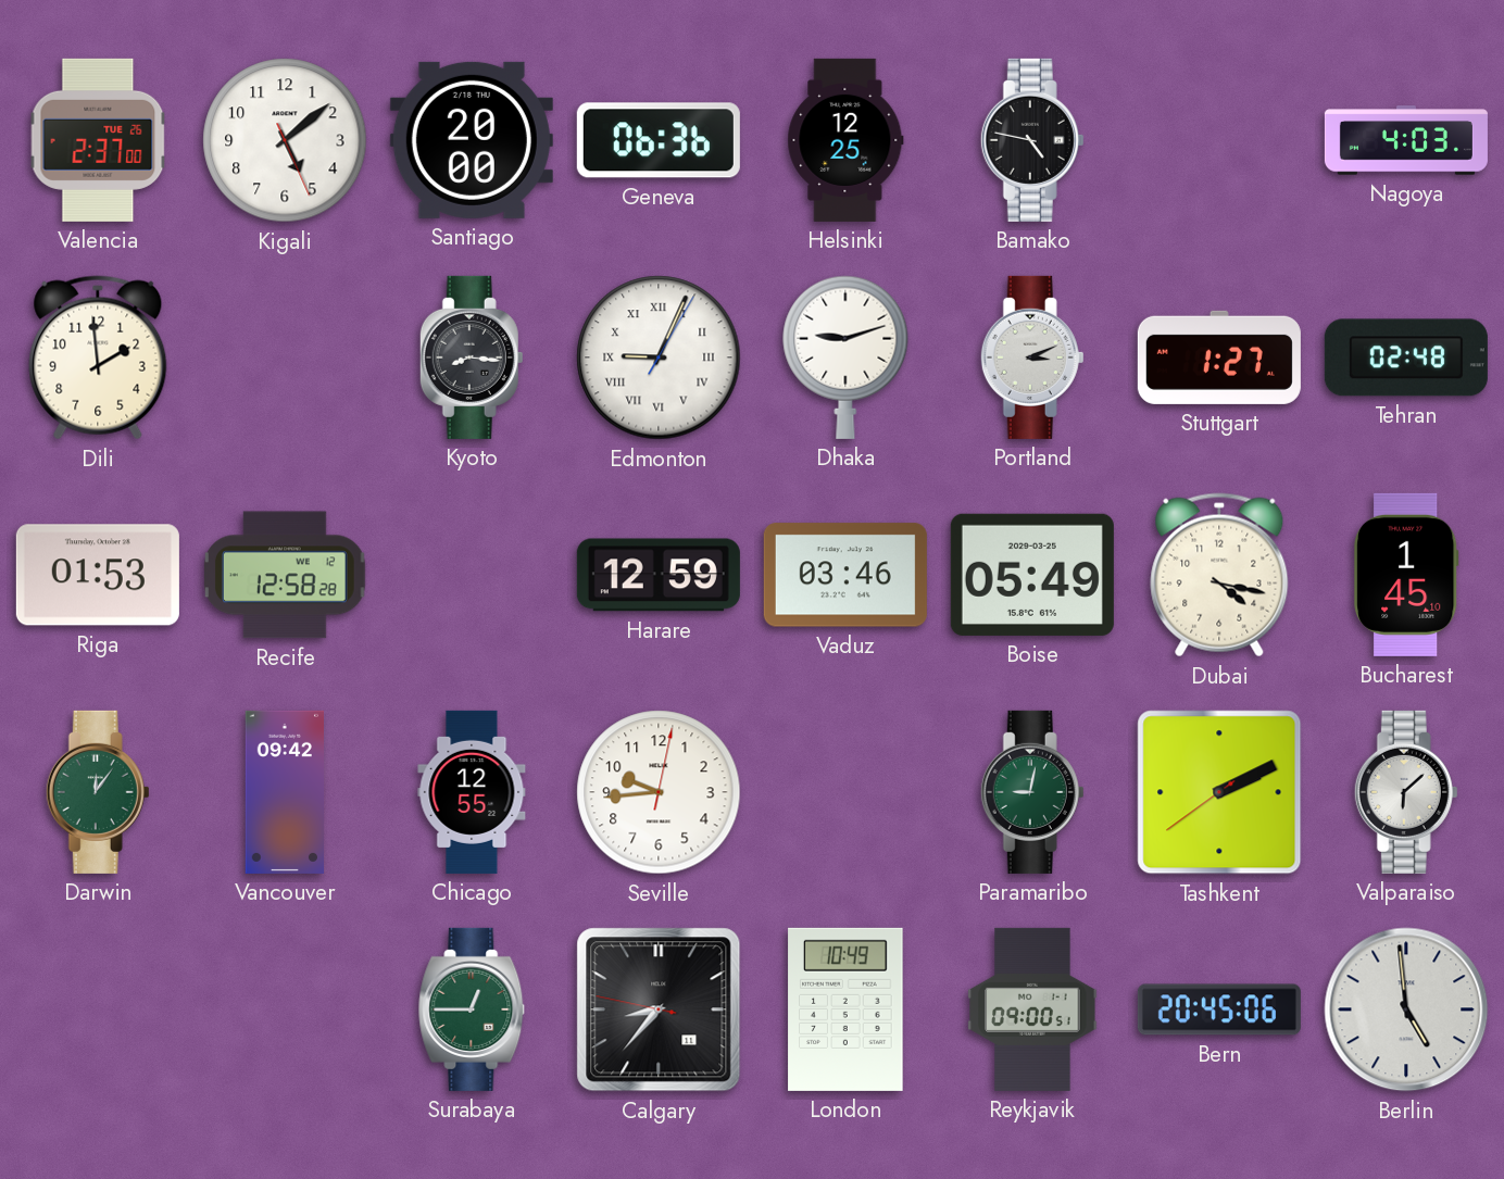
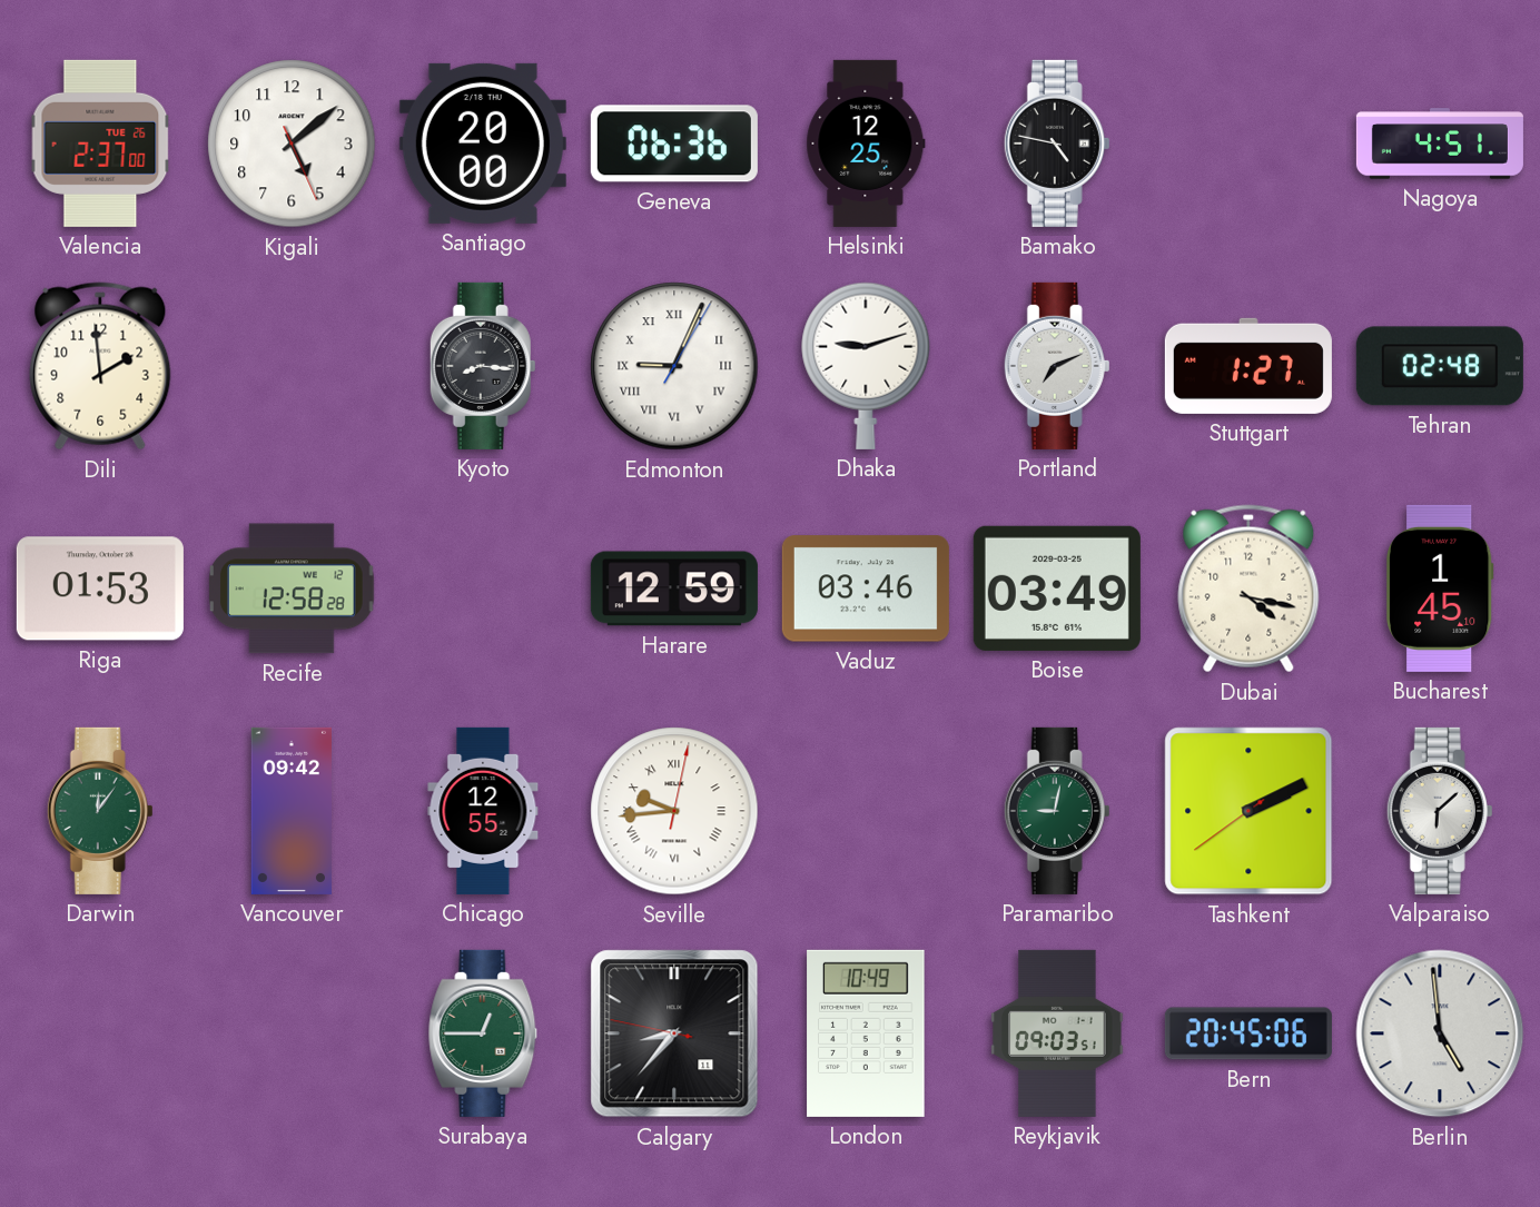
Nagoya: 4:03 -> 4:51
Portland: 3:11 -> 7:11
Boise: 05:49 -> 03:49
Seville numerals: Arabic -> Roman
Reykjavik: 09:00 -> 09:03
